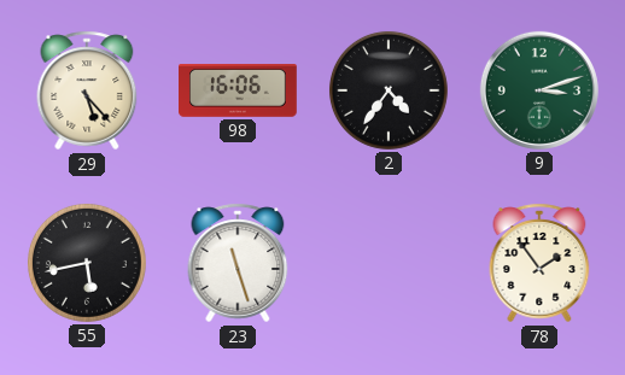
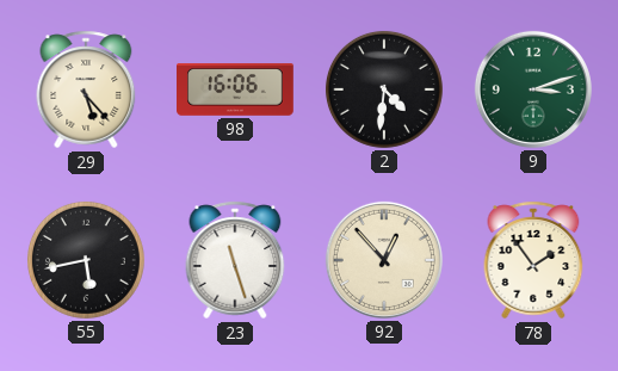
2: 4:36 -> 4:31
92: none -> 12:53
